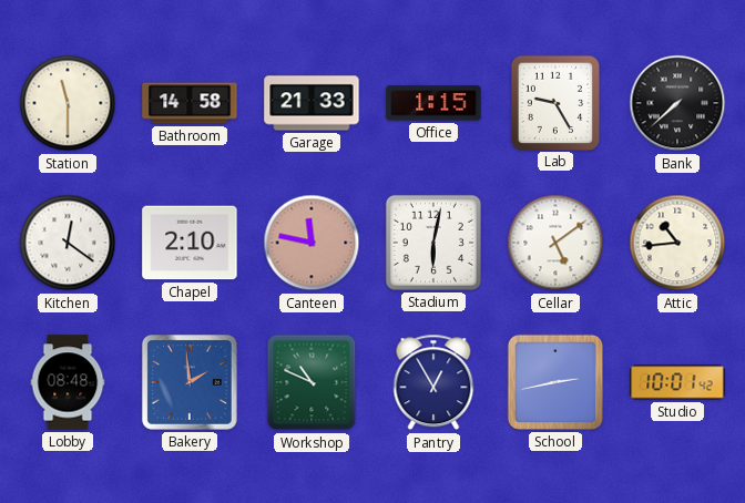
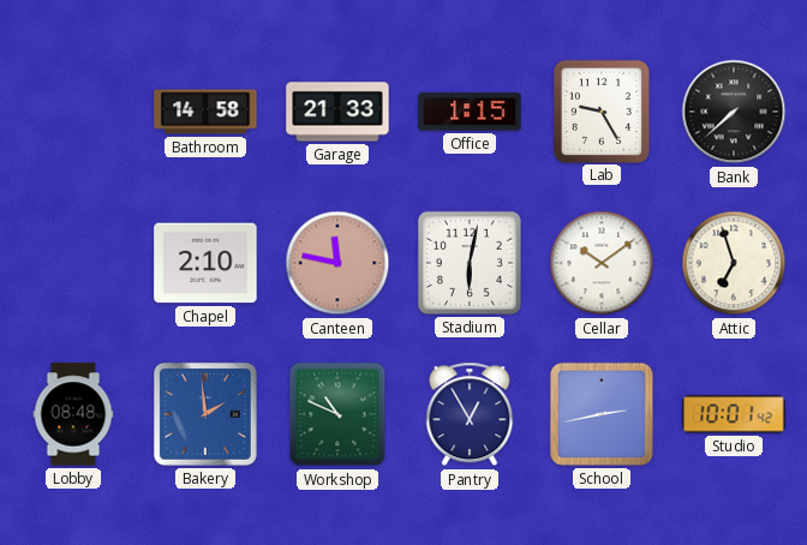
Station: 11:30 -> none
Kitchen: 12:21 -> none
Cellar: 5:09 -> 10:09
Attic: 10:44 -> 6:57
